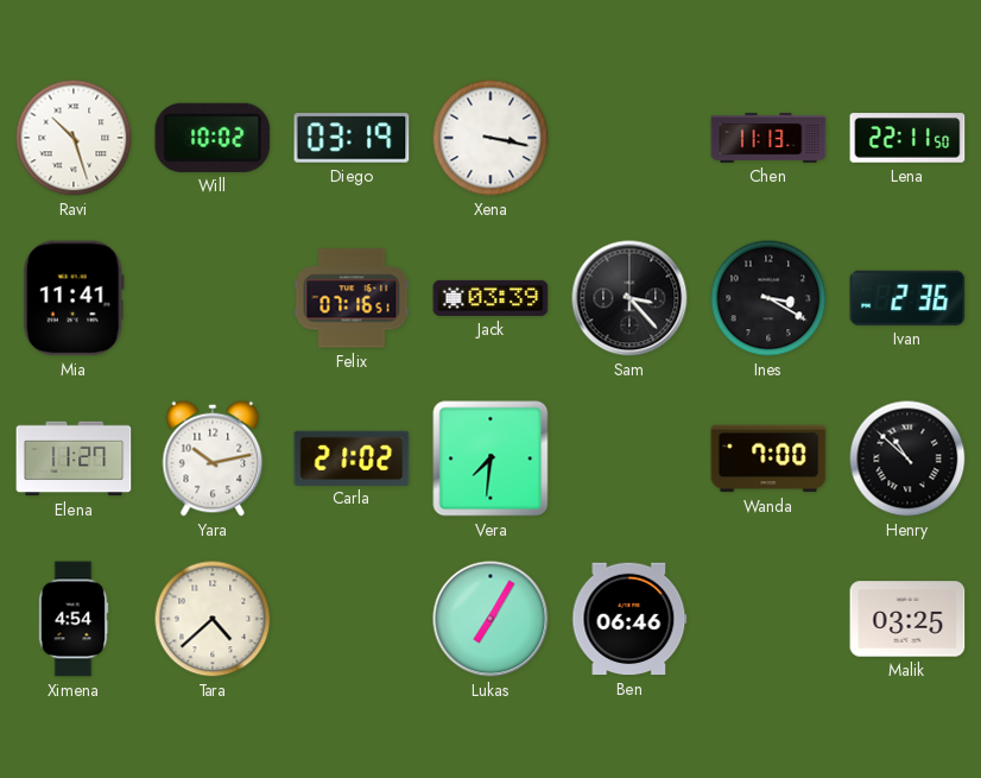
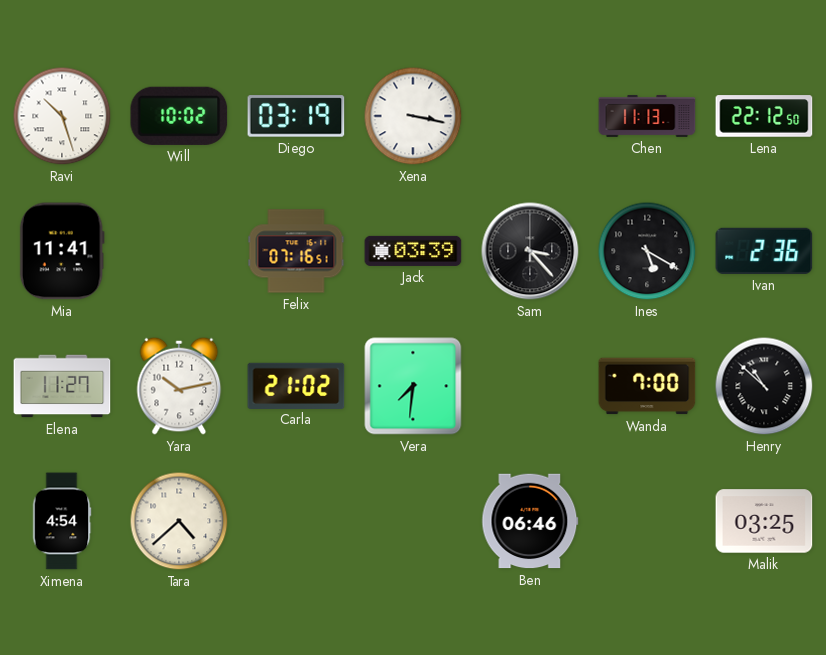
Lena: 22:11 -> 22:12
Ines: 3:20 -> 5:20
Lukas: 7:05 -> none
